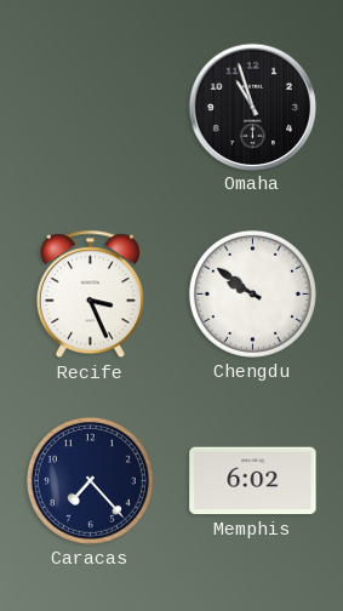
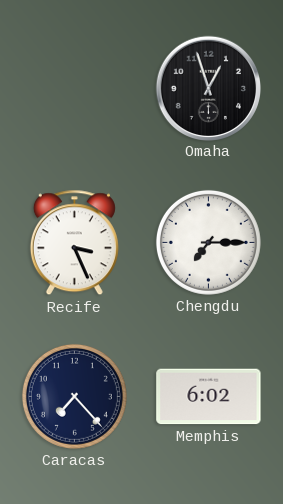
Omaha: 10:57 -> 12:57
Chengdu: 9:51 -> 7:15
